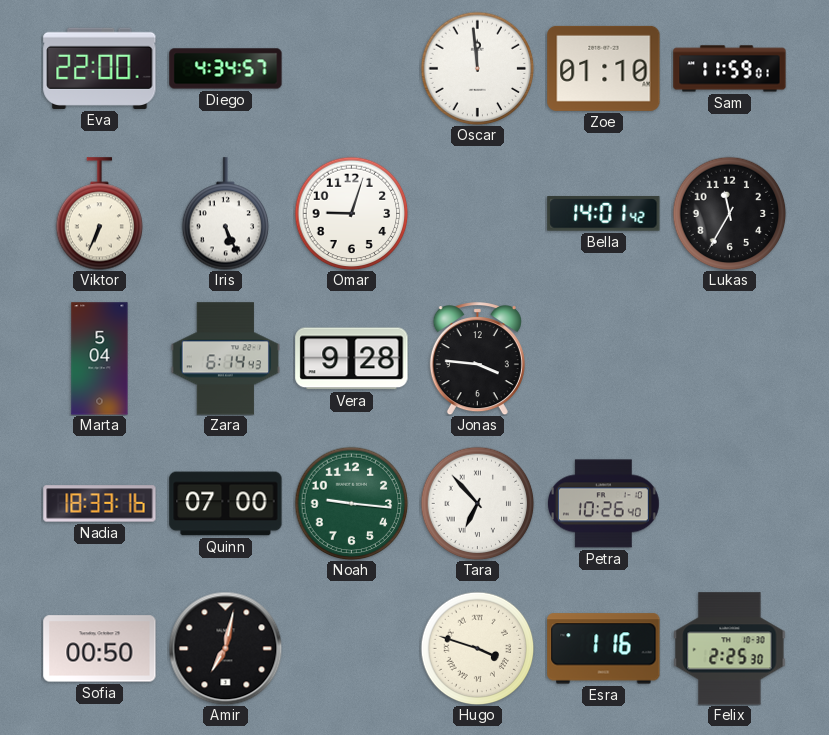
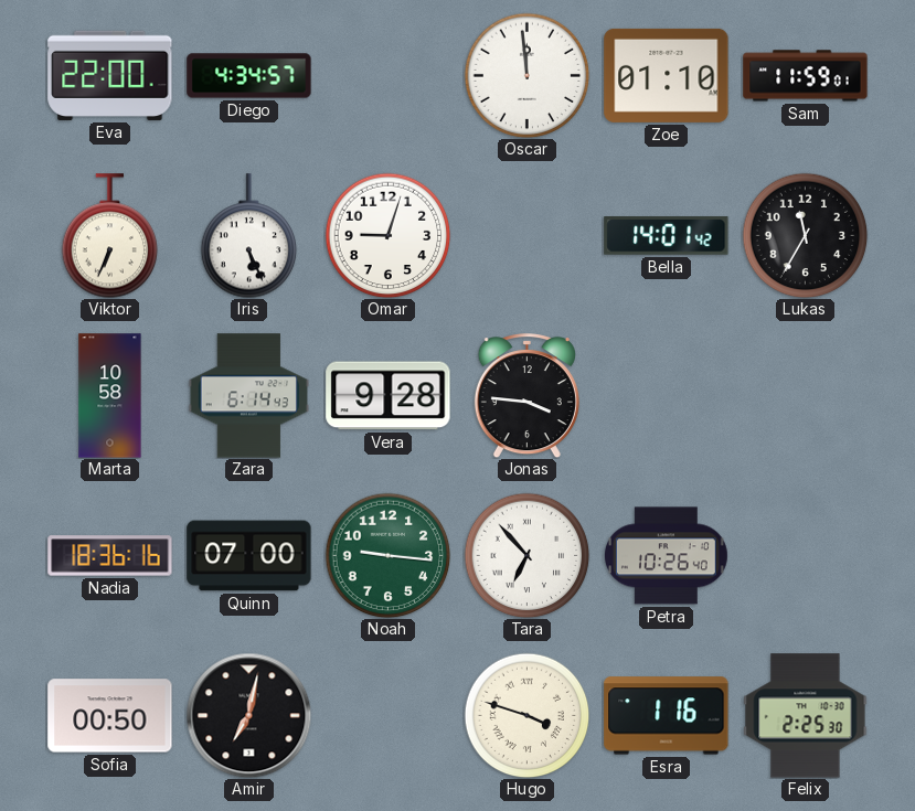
Marta: 5:04 -> 10:58
Nadia: 18:33 -> 18:36
